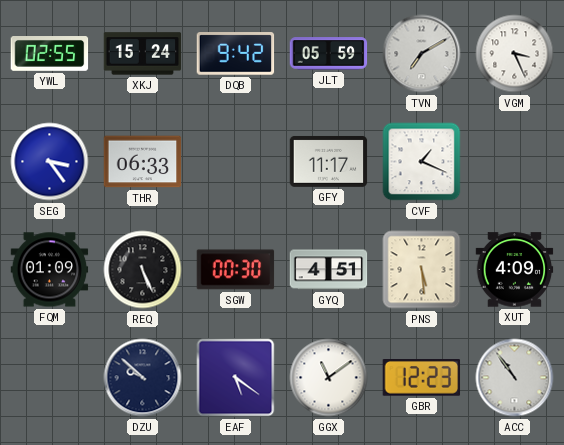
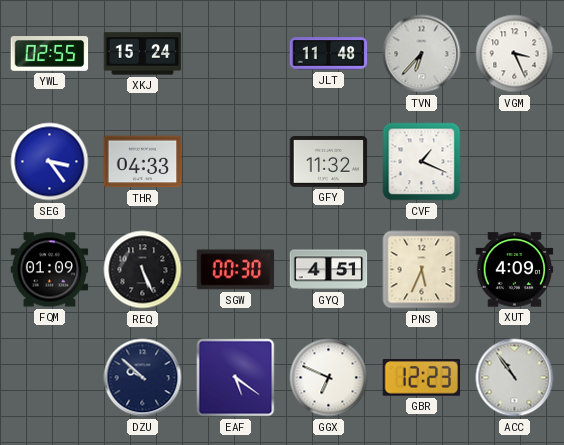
DQB: 9:42 -> none
JLT: 05:59 -> 11:48
TVN: 7:10 -> 6:37
THR: 06:33 -> 04:33
GFY: 11:17 -> 11:32
PNS: 5:29 -> 5:34
GGX: 11:09 -> 6:49
